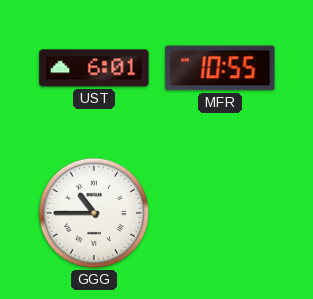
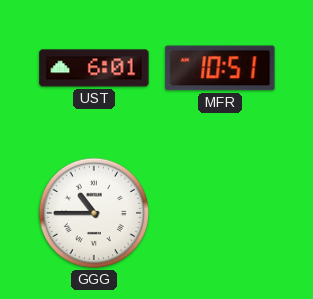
MFR: 10:55 -> 10:51
